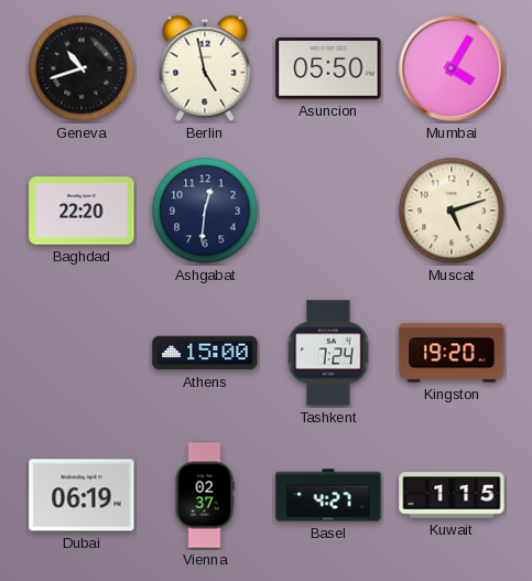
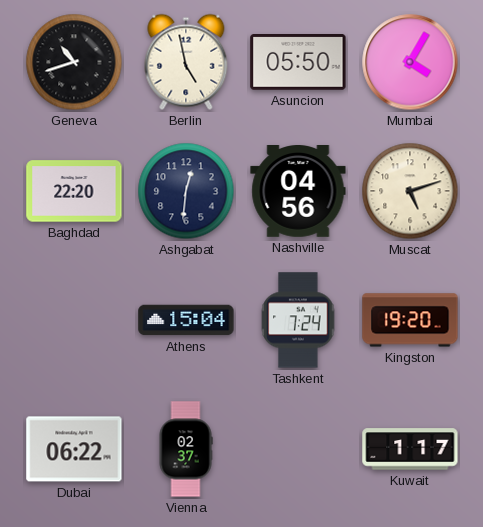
Nashville: none -> 04:56
Athens: 15:00 -> 15:04
Dubai: 06:19 -> 06:22
Basel: 4:27 -> none
Kuwait: 1:15 -> 1:17
